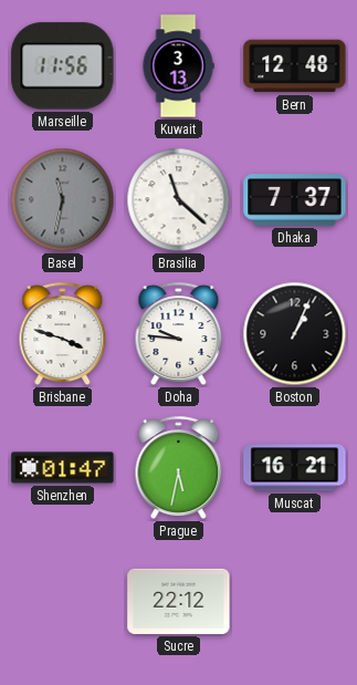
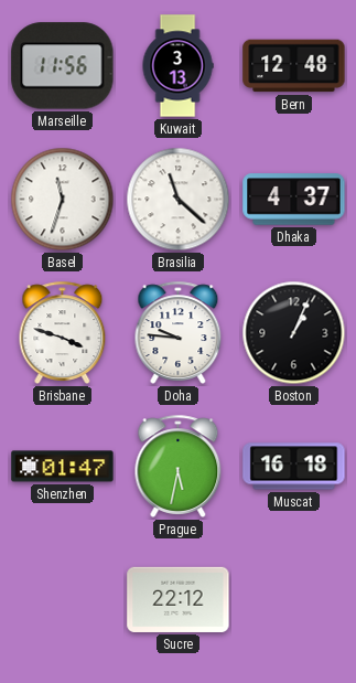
Basel: 11:32 -> 11:33
Basel dial: grey -> white
Dhaka: 7:37 -> 4:37
Muscat: 16:21 -> 16:18
